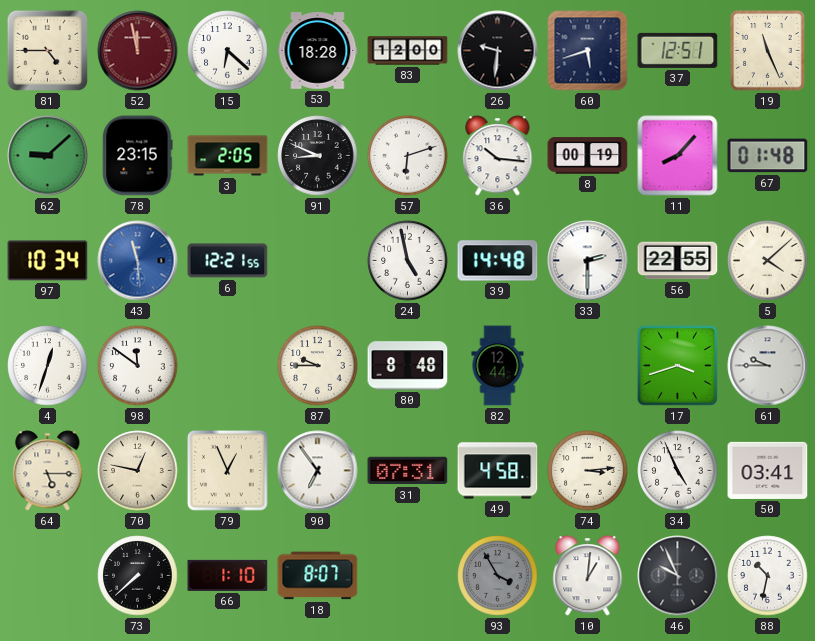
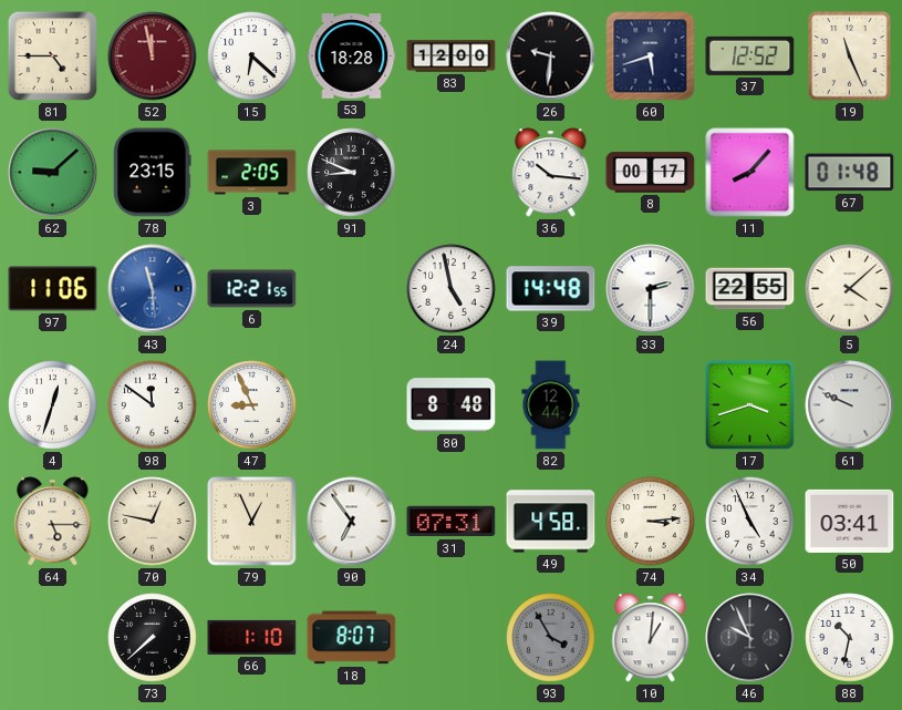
37: 12:51 -> 12:52
57: 6:12 -> none
8: 00:19 -> 00:17
97: 10:34 -> 11:06
47: none -> 8:56
87: 9:45 -> none
61: 9:45 -> 9:49
